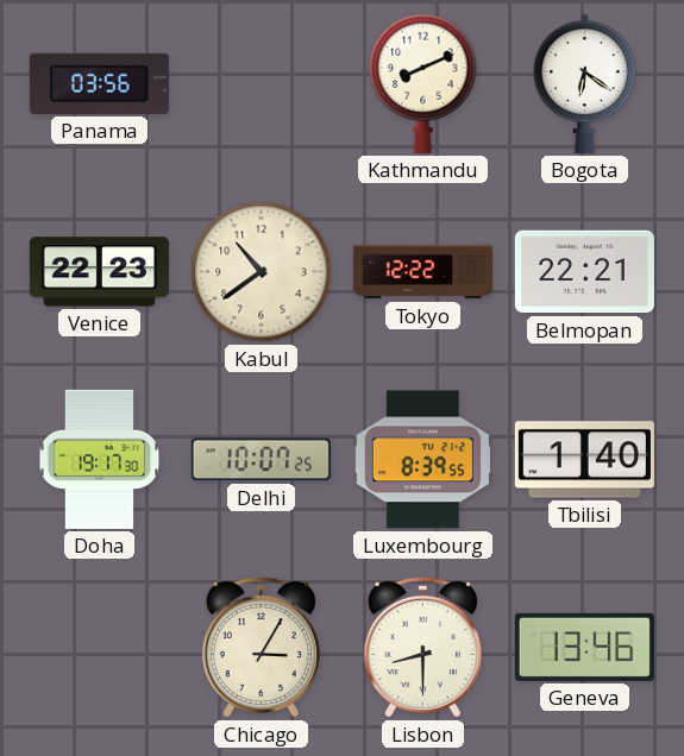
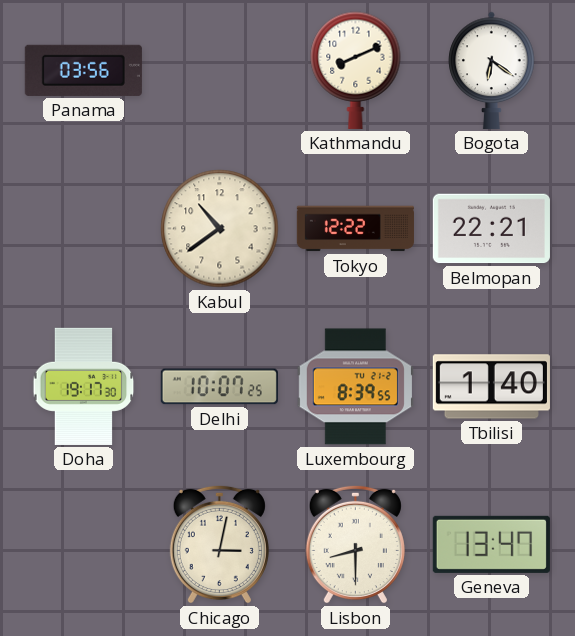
Venice: 22:23 -> none
Chicago: 3:05 -> 3:02
Geneva: 13:46 -> 13:47
